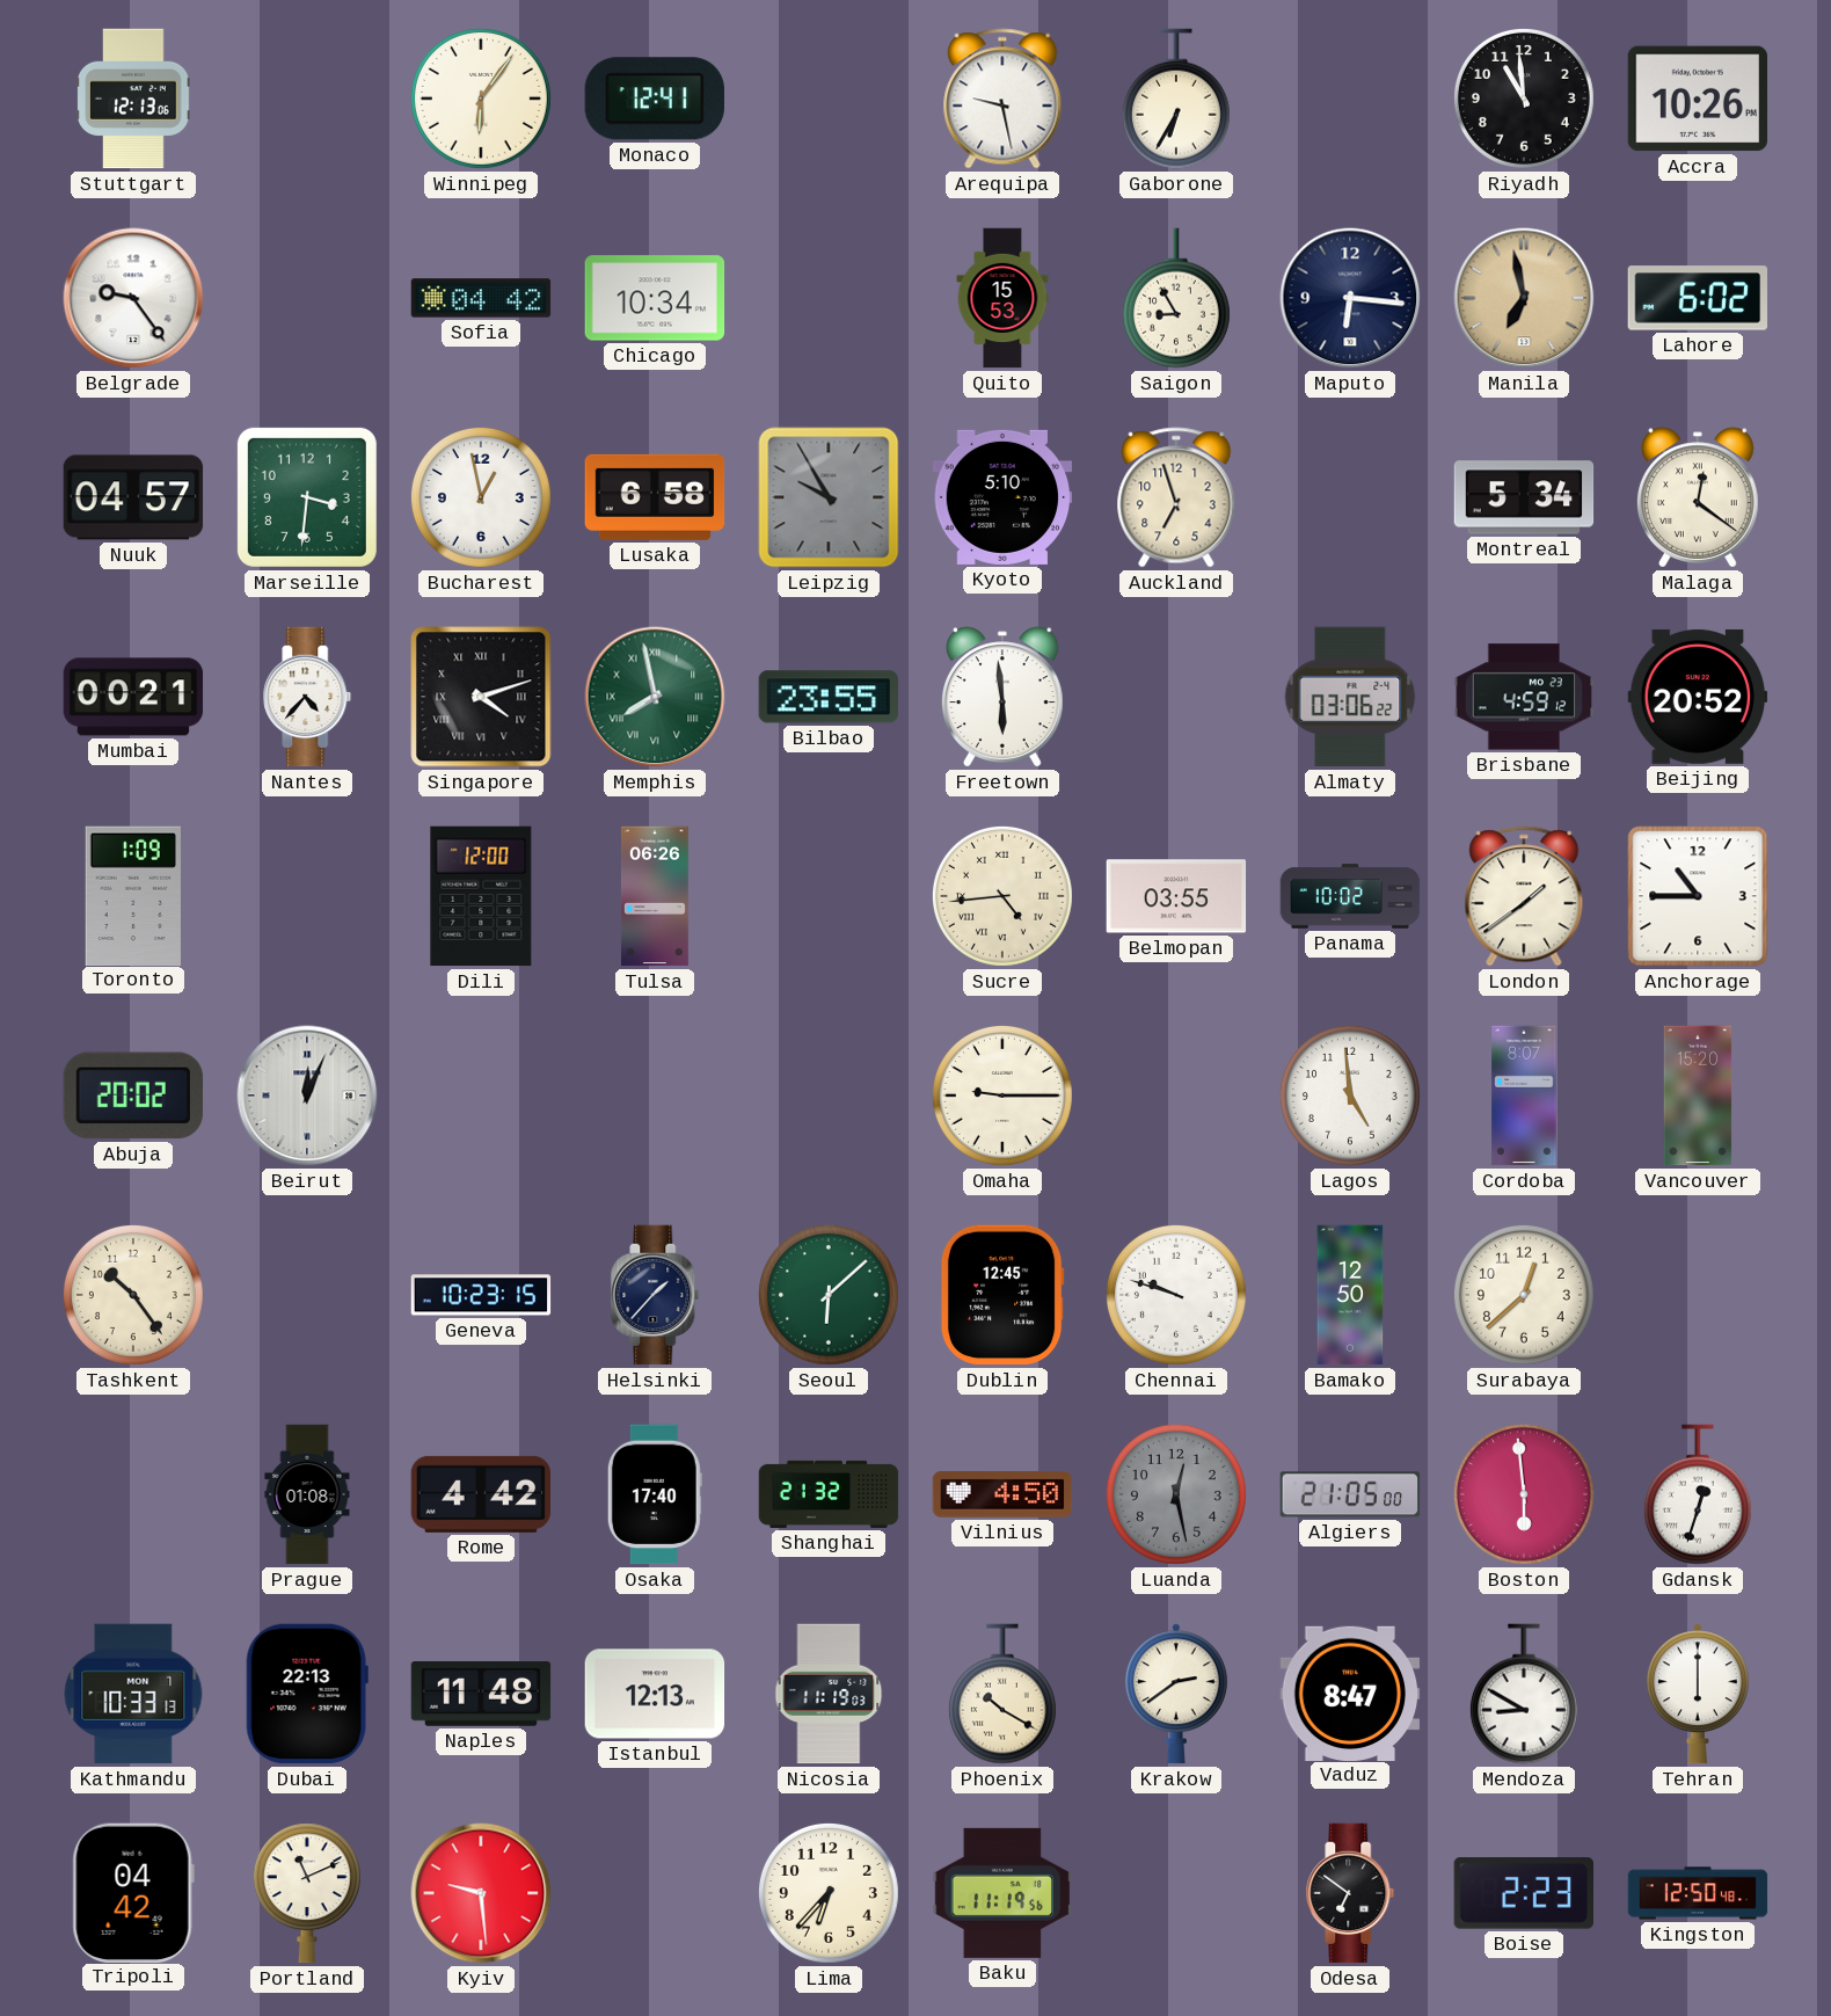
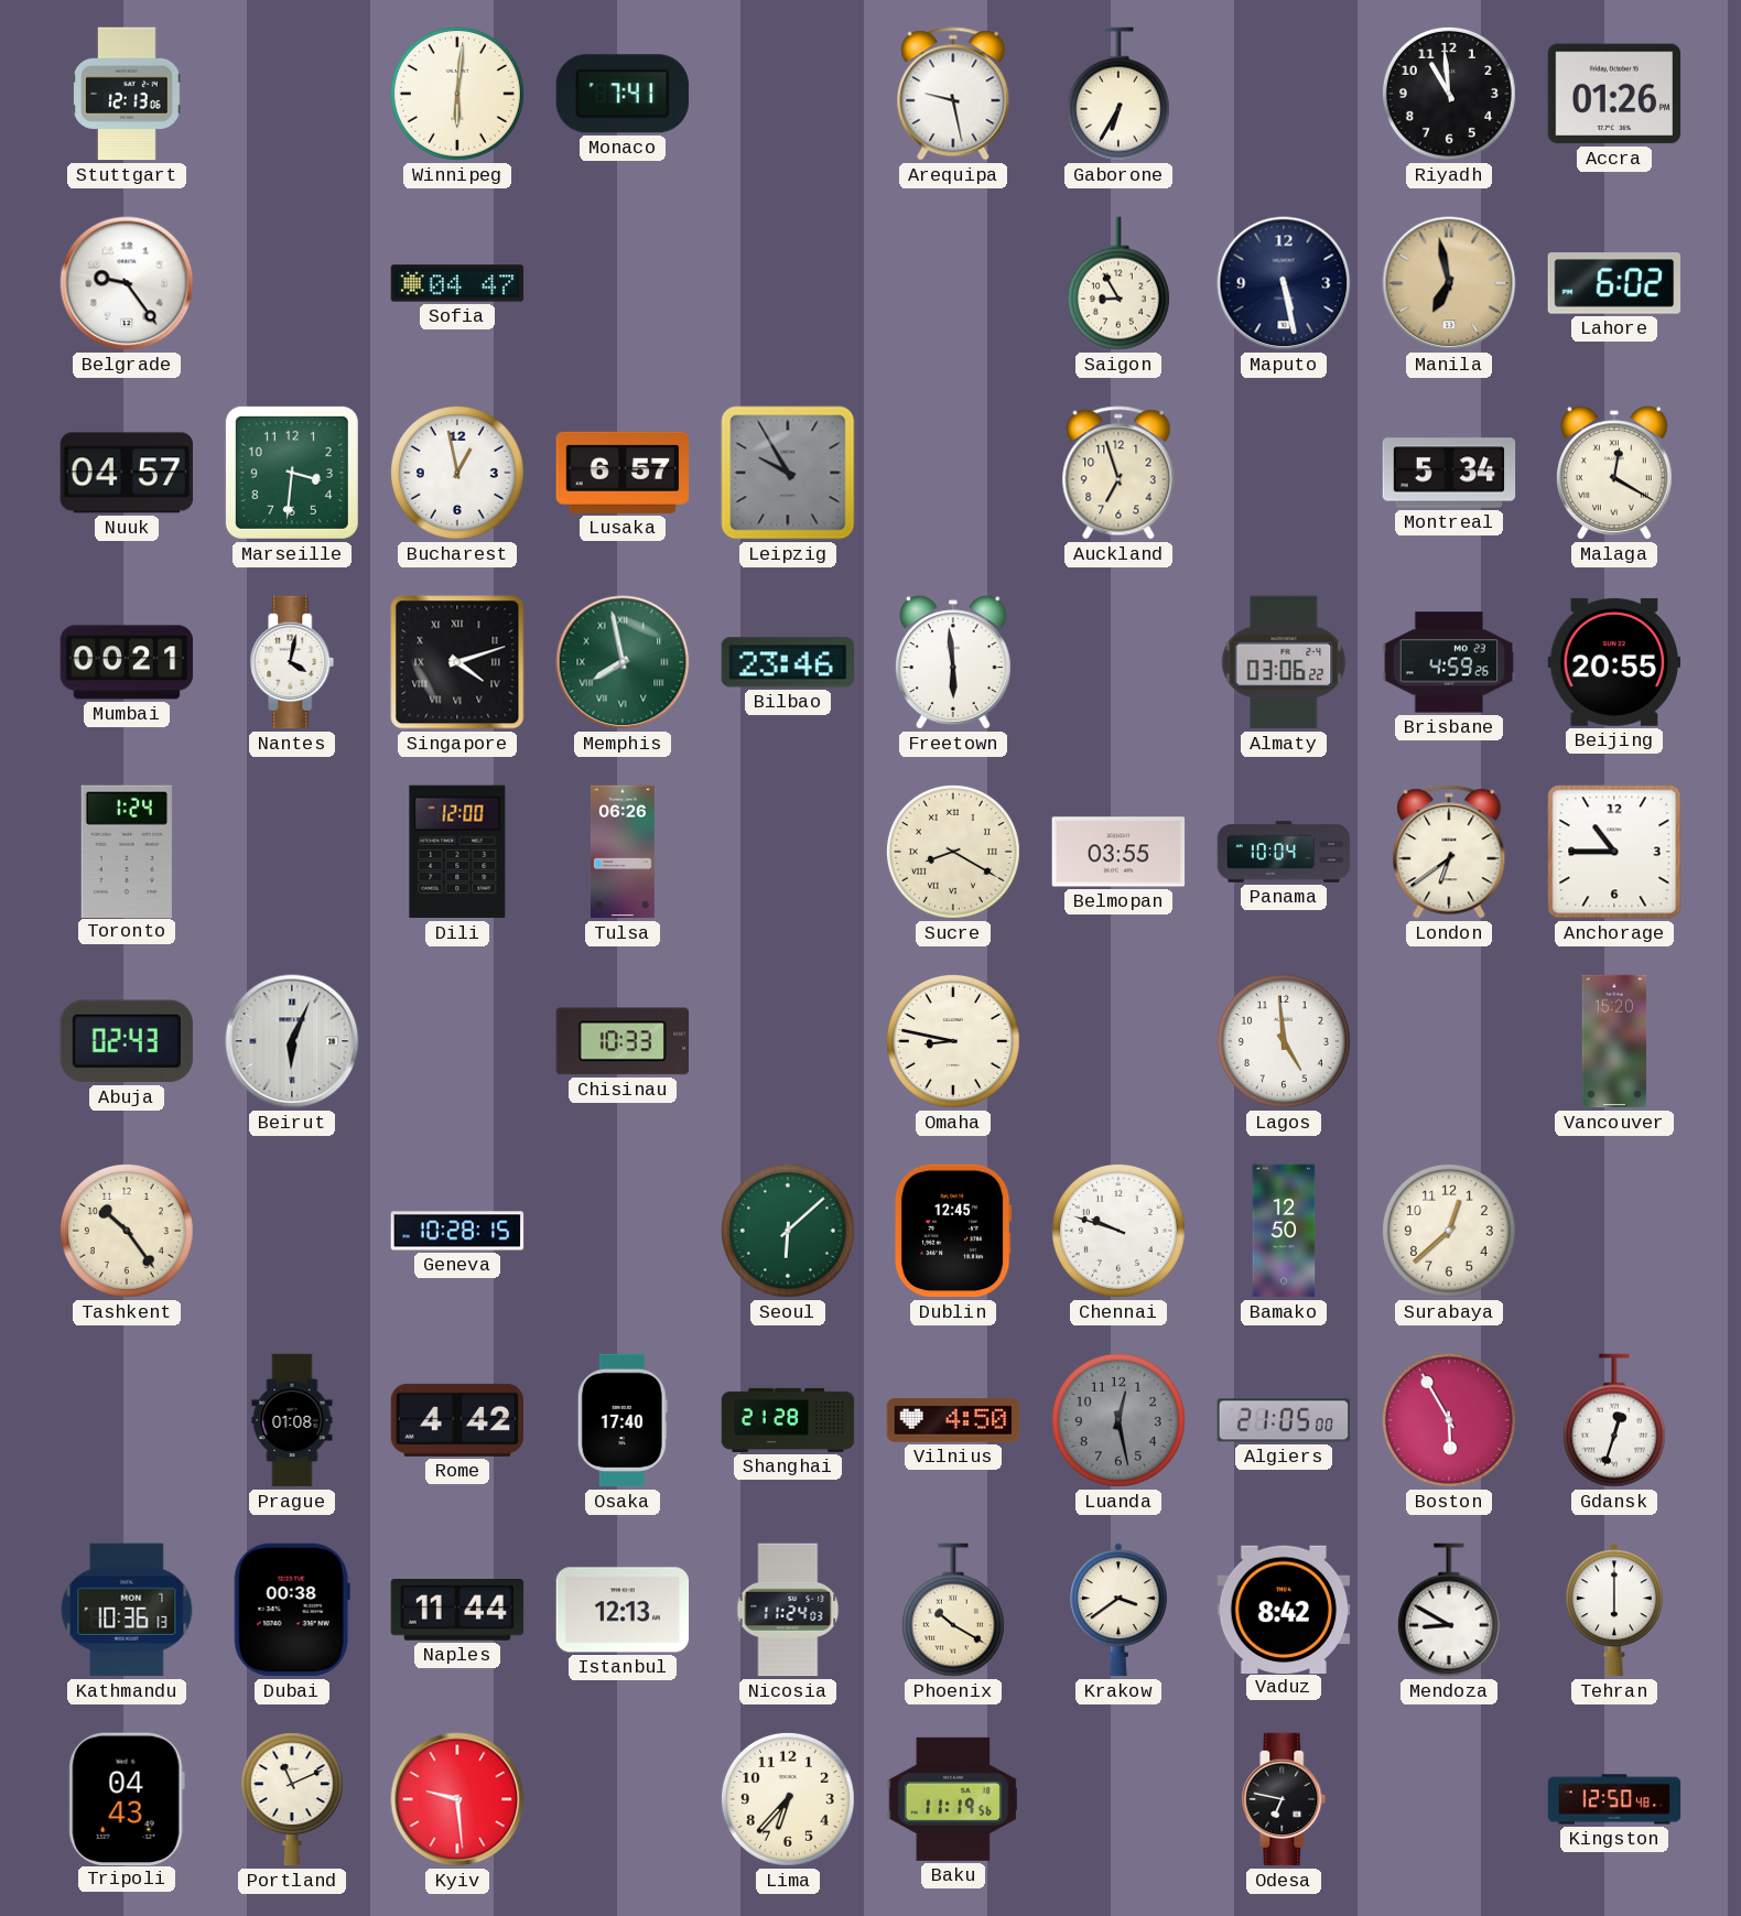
Winnipeg: 6:06 -> 6:01
Monaco: 12:41 -> 7:41
Accra: 10:26 -> 01:26
Sofia: 04:42 -> 04:47
Chicago: 10:34 -> none
Quito: 15:53 -> none
Maputo: 6:16 -> 5:28
Lusaka: 6:58 -> 6:57
Kyoto: 5:10 -> none
Malaga: 12:21 -> 12:20
Nantes: 4:37 -> 4:02
Bilbao: 23:55 -> 23:46
Brisbane: 4:59:12 -> 4:59:26
Beijing: 20:52 -> 20:55
Toronto: 1:09 -> 1:24
Sucre: 4:44 -> 8:20
Panama: 10:02 -> 10:04
London: 1:39 -> 6:39
Abuja: 20:02 -> 02:43
Beirut: 12:04 -> 6:04
Chisinau: none -> 10:33
Omaha: 9:15 -> 8:47
Cordoba: 8:07 -> none
Geneva: 10:23 -> 10:28
Helsinki: 1:37 -> none
Shanghai: 21:32 -> 21:28
Boston: 5:59 -> 5:55
Kathmandu: 10:33 -> 10:36
Dubai: 22:13 -> 00:38
Naples: 11:48 -> 11:44
Nicosia: 11:19 -> 11:24
Krakow: 2:39 -> 3:39
Vaduz: 8:47 -> 8:42
Tripoli: 04:42 -> 04:43
Odesa: 6:51 -> 6:47
Boise: 2:23 -> none
